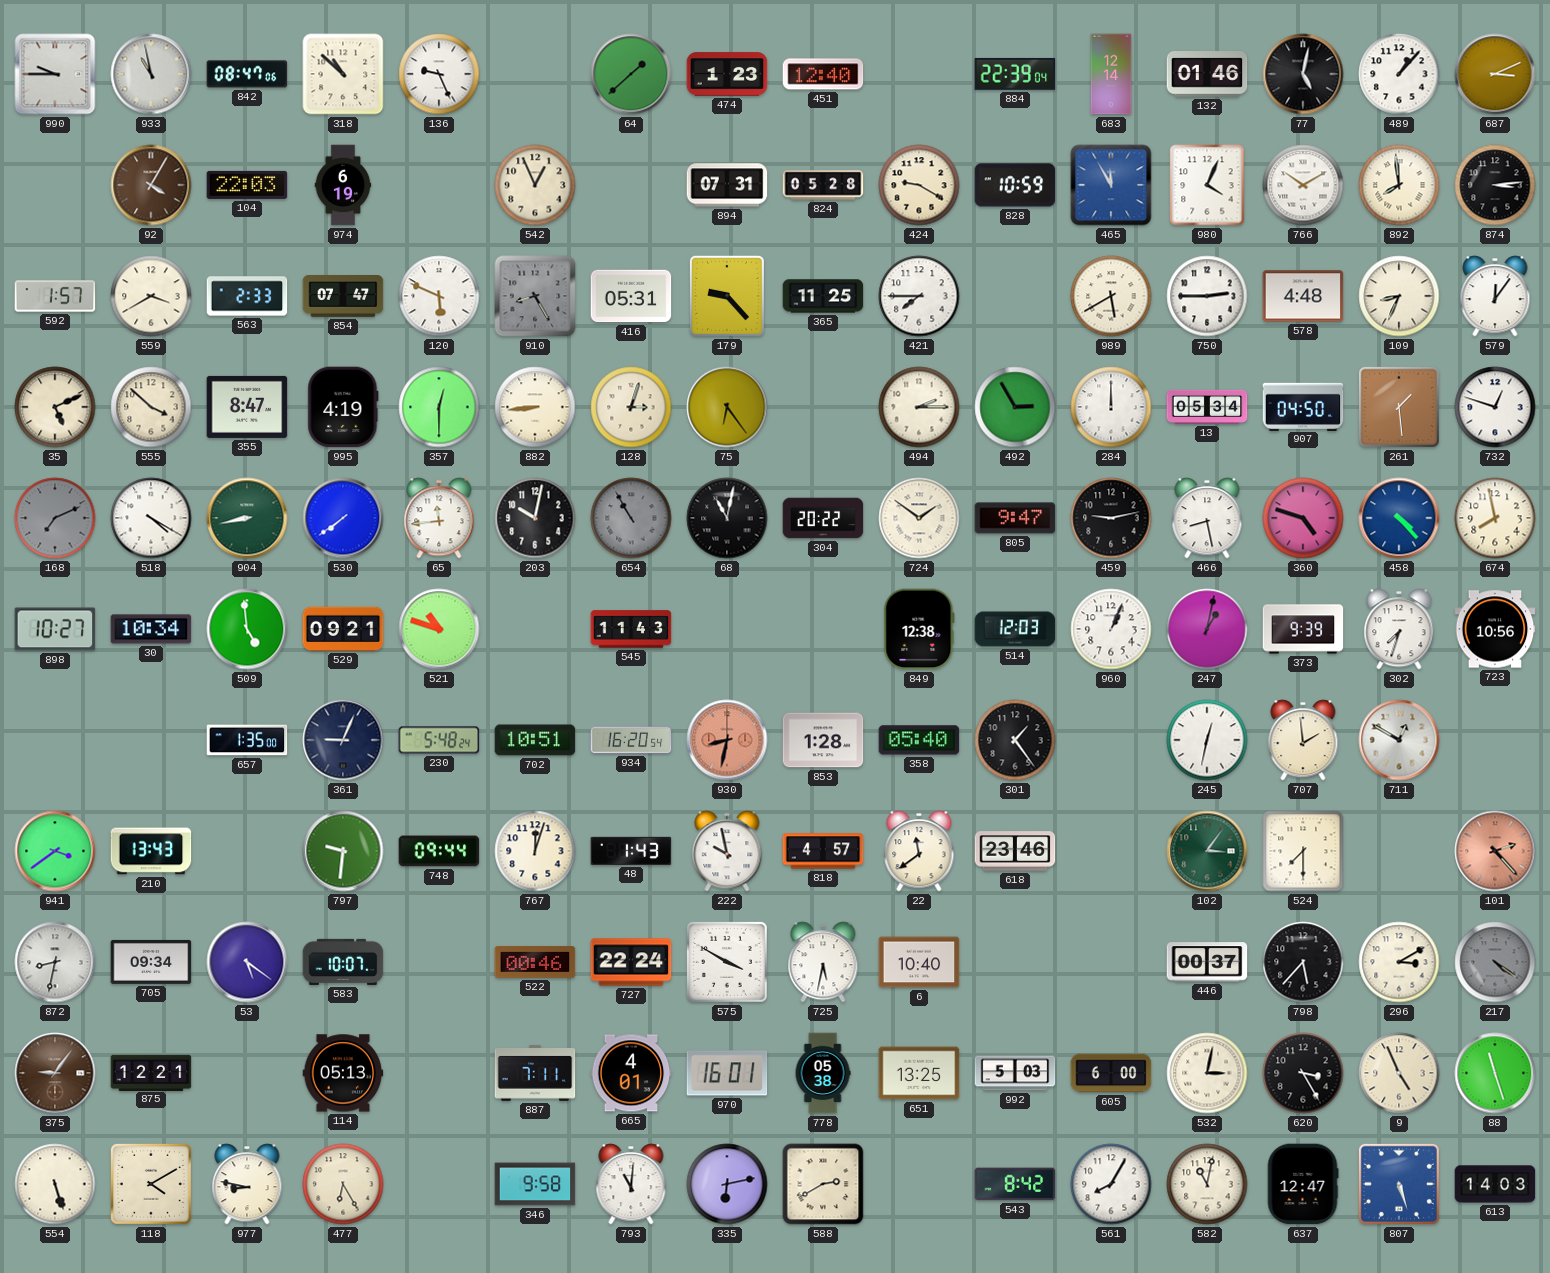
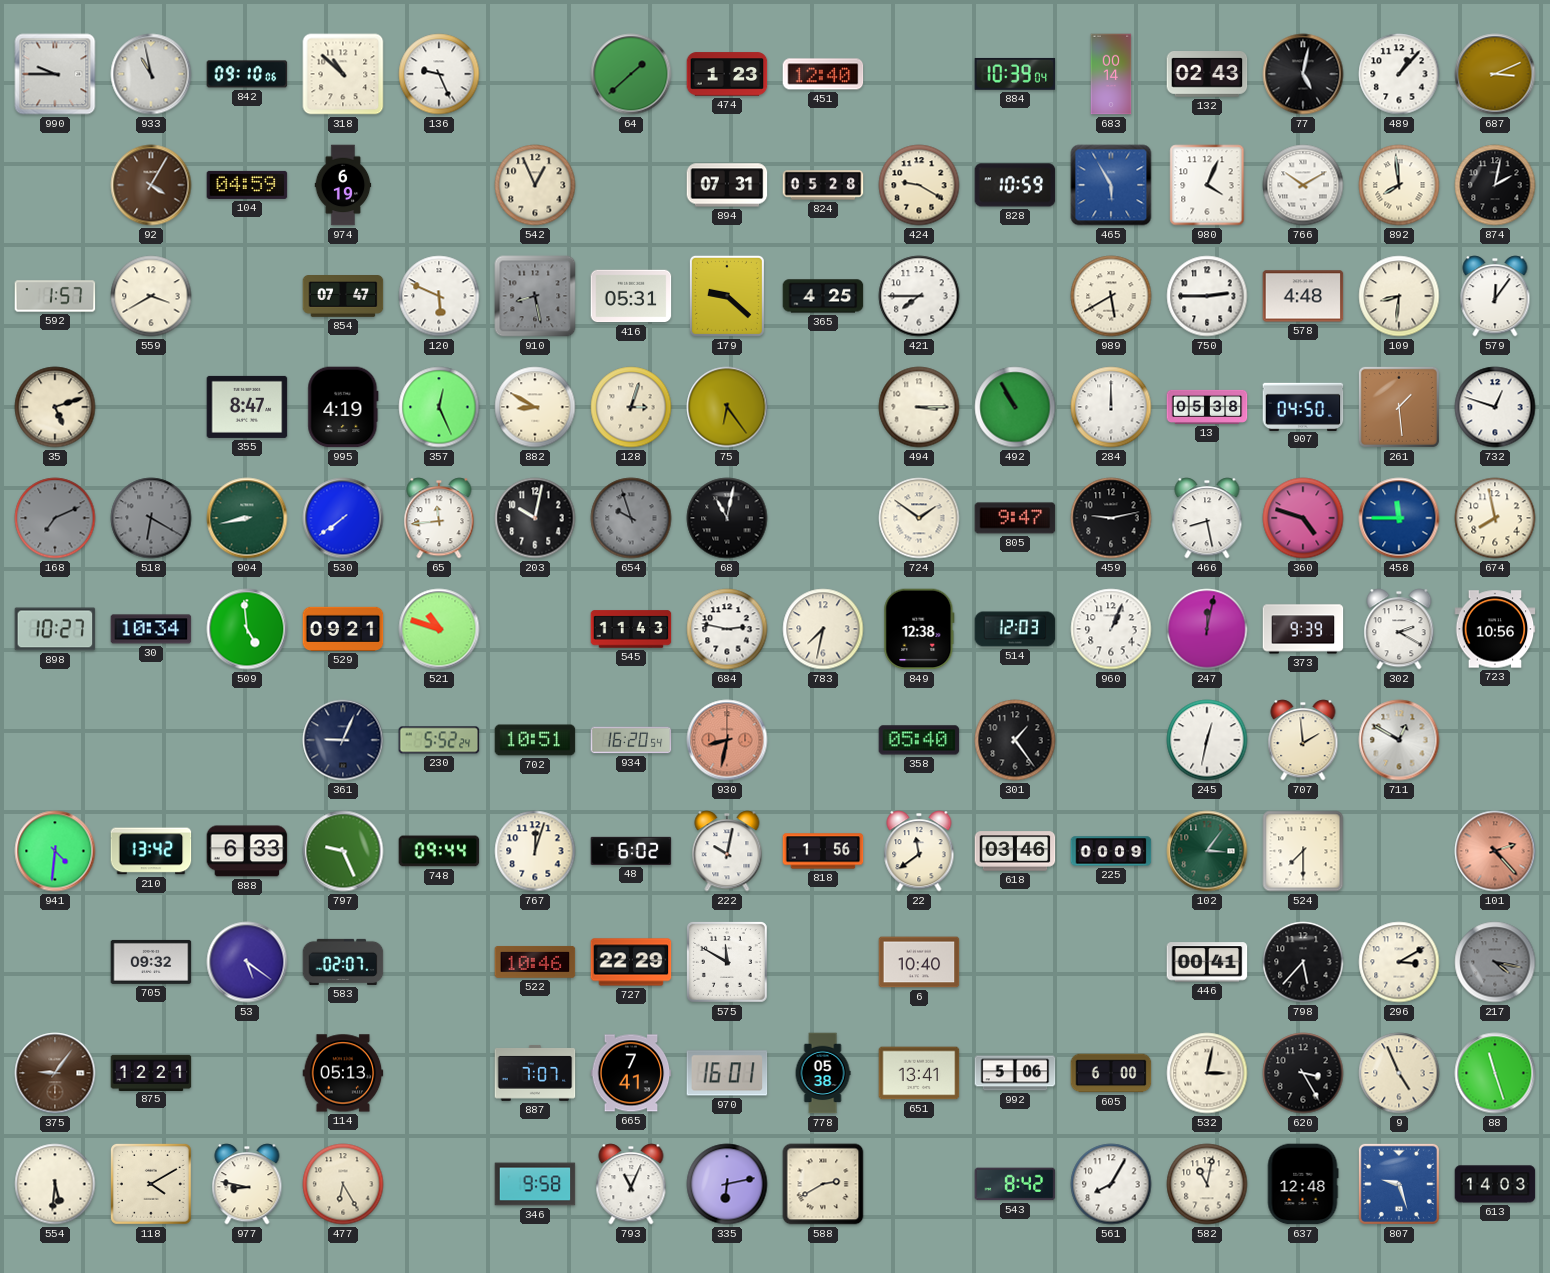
842: 08:47 -> 09:10
884: 22:39 -> 10:39
683: 12:14 -> 00:14
132: 01:46 -> 02:43
104: 22:03 -> 04:59
465: 11:55 -> 5:55
874: 3:14 -> 2:02
563: 2:33 -> none
910: 8:25 -> 8:28
179: 9:23 -> 9:22
365: 11:25 -> 4:25
109: 8:34 -> 8:31
35: 5:11 -> 5:12
555: 3:52 -> none
357: 12:30 -> 12:26
882: 8:44 -> 8:50
494: 2:15 -> 3:15
492: 2:55 -> 10:55
13: 05:34 -> 05:38
518: 4:20 -> 6:20
518 dial: white -> grey
654: 10:55 -> 9:57
304: 20:22 -> none
458: 4:23 -> 11:45
684: none -> 2:47
783: none -> 7:32
247: 1:02 -> 12:02
302: 7:33 -> 2:20
657: 1:35 -> none
230: 5:48 -> 5:52
853: 1:28 -> none
941: 3:39 -> 4:31
210: 13:43 -> 13:42
888: none -> 6:33
797: 9:31 -> 9:26
48: 1:43 -> 6:02
222: 9:58 -> 10:02
818: 4:57 -> 1:56
618: 23:46 -> 03:46
225: none -> 00:09
872: 8:32 -> none
705: 09:34 -> 09:32
583: 10:07 -> 02:07
522: 00:46 -> 10:46
727: 22:24 -> 22:29
575: 3:50 -> 11:50
725: 5:32 -> none
446: 00:37 -> 00:41
217: 4:21 -> 4:17
887: 7:11 -> 7:07
665: 4:01 -> 7:41
651: 13:25 -> 13:41
992: 5:03 -> 5:06
554: 5:27 -> 5:31
793: 11:01 -> 11:04
637: 12:47 -> 12:48
807: 5:27 -> 9:27
